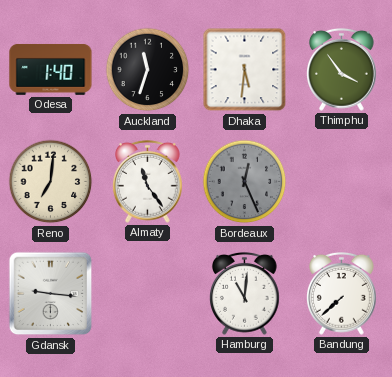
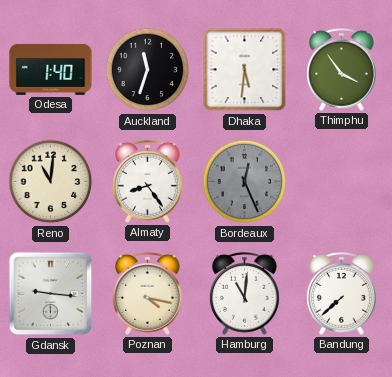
Reno: 7:01 -> 11:01
Almaty: 11:24 -> 8:24
Poznan: none -> 4:17
